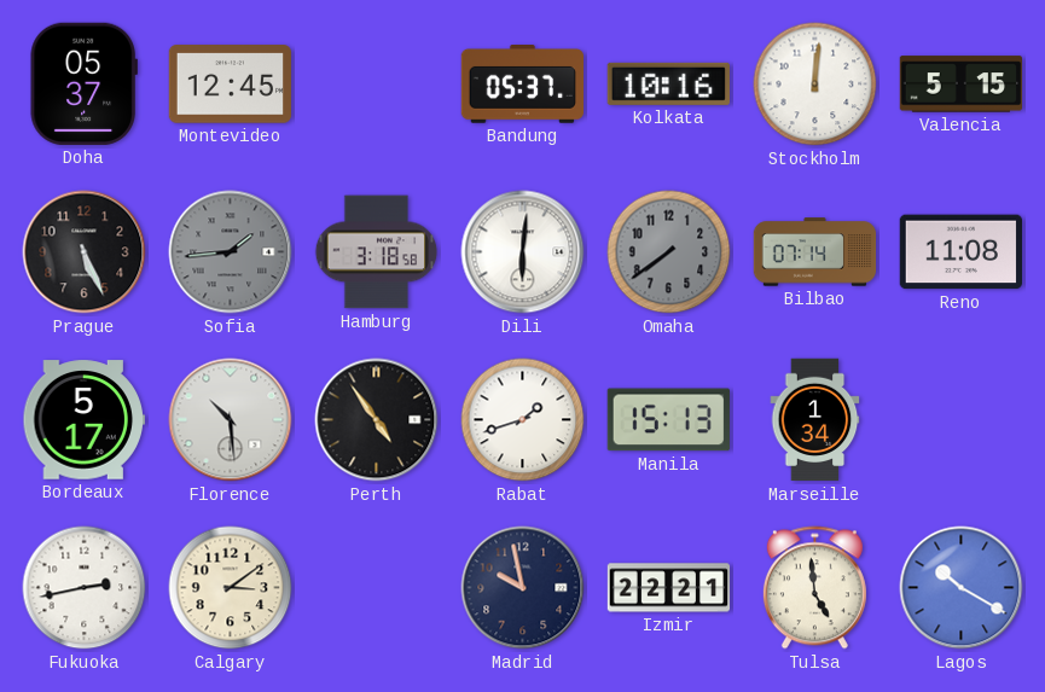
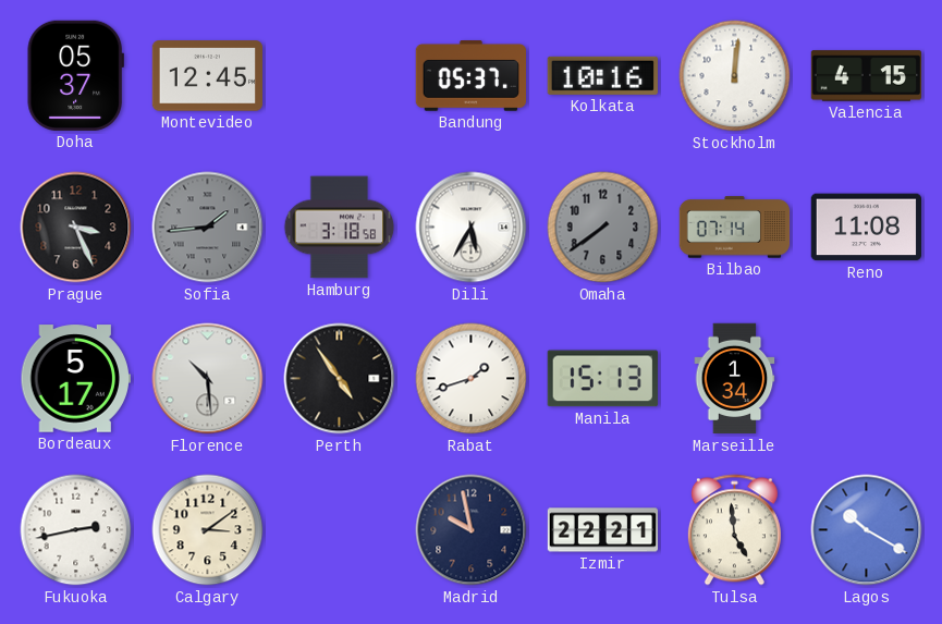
Valencia: 5:15 -> 4:15
Prague: 5:26 -> 3:26
Dili: 6:01 -> 5:35
